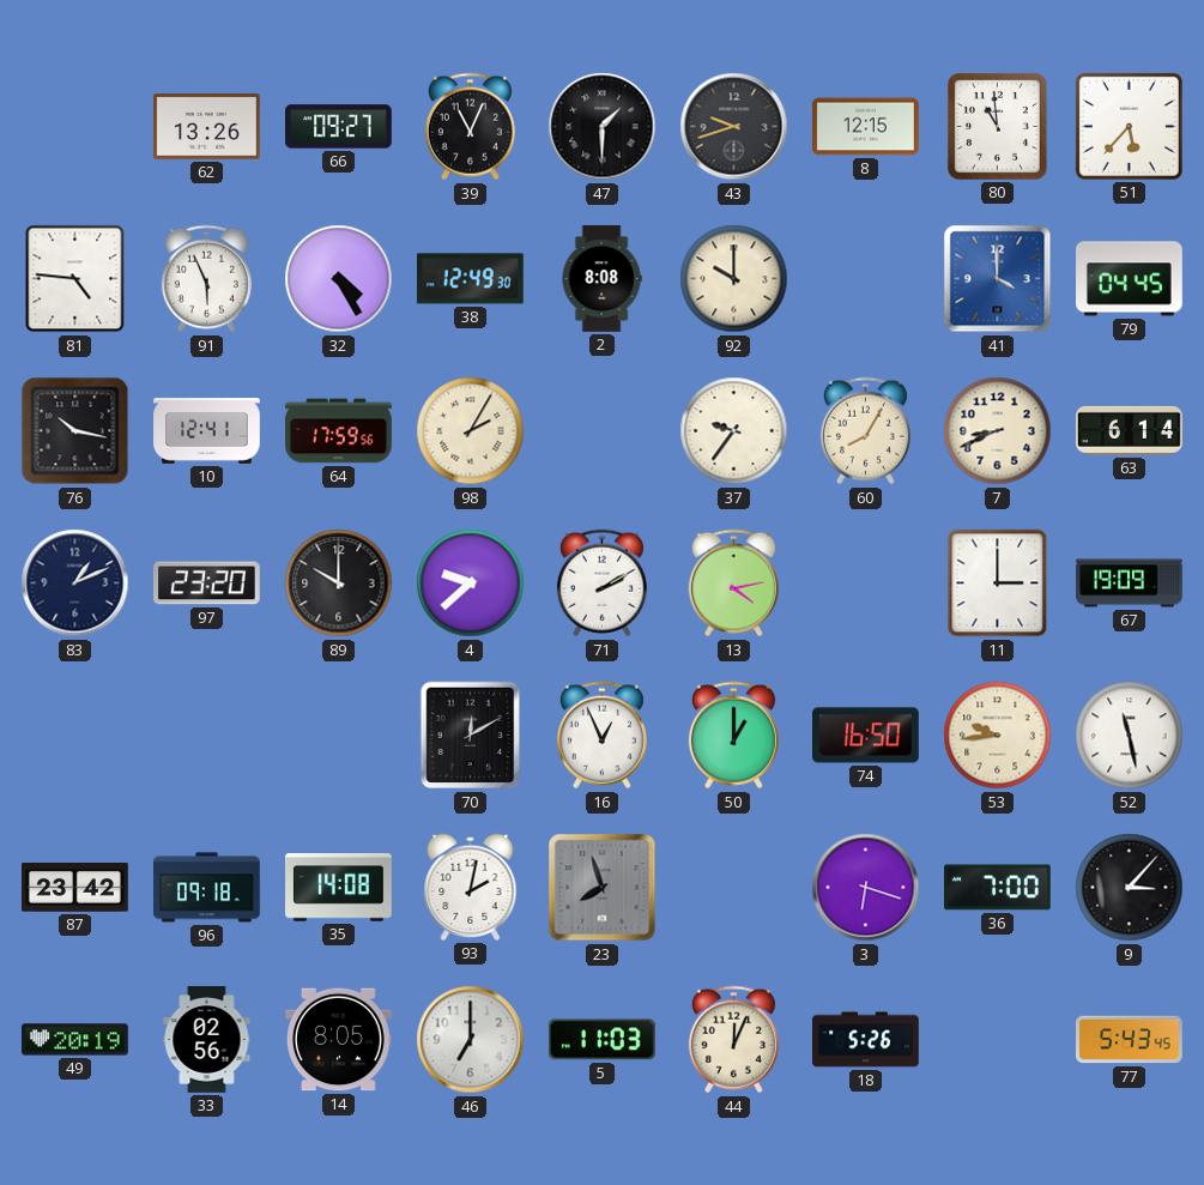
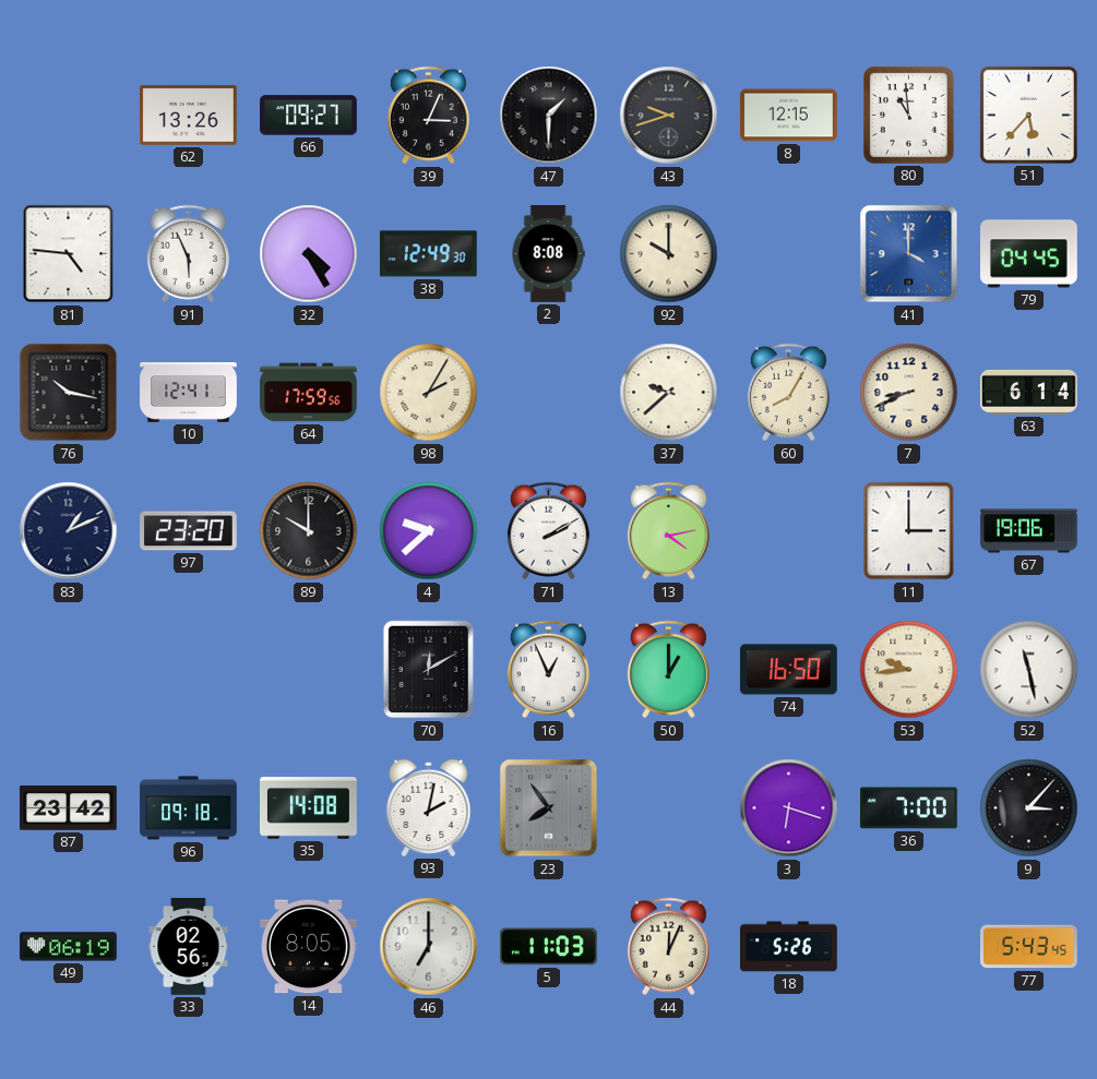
39: 11:04 -> 3:04
37: 9:36 -> 9:38
67: 19:09 -> 19:06
23: 7:57 -> 7:54
49: 20:19 -> 06:19
